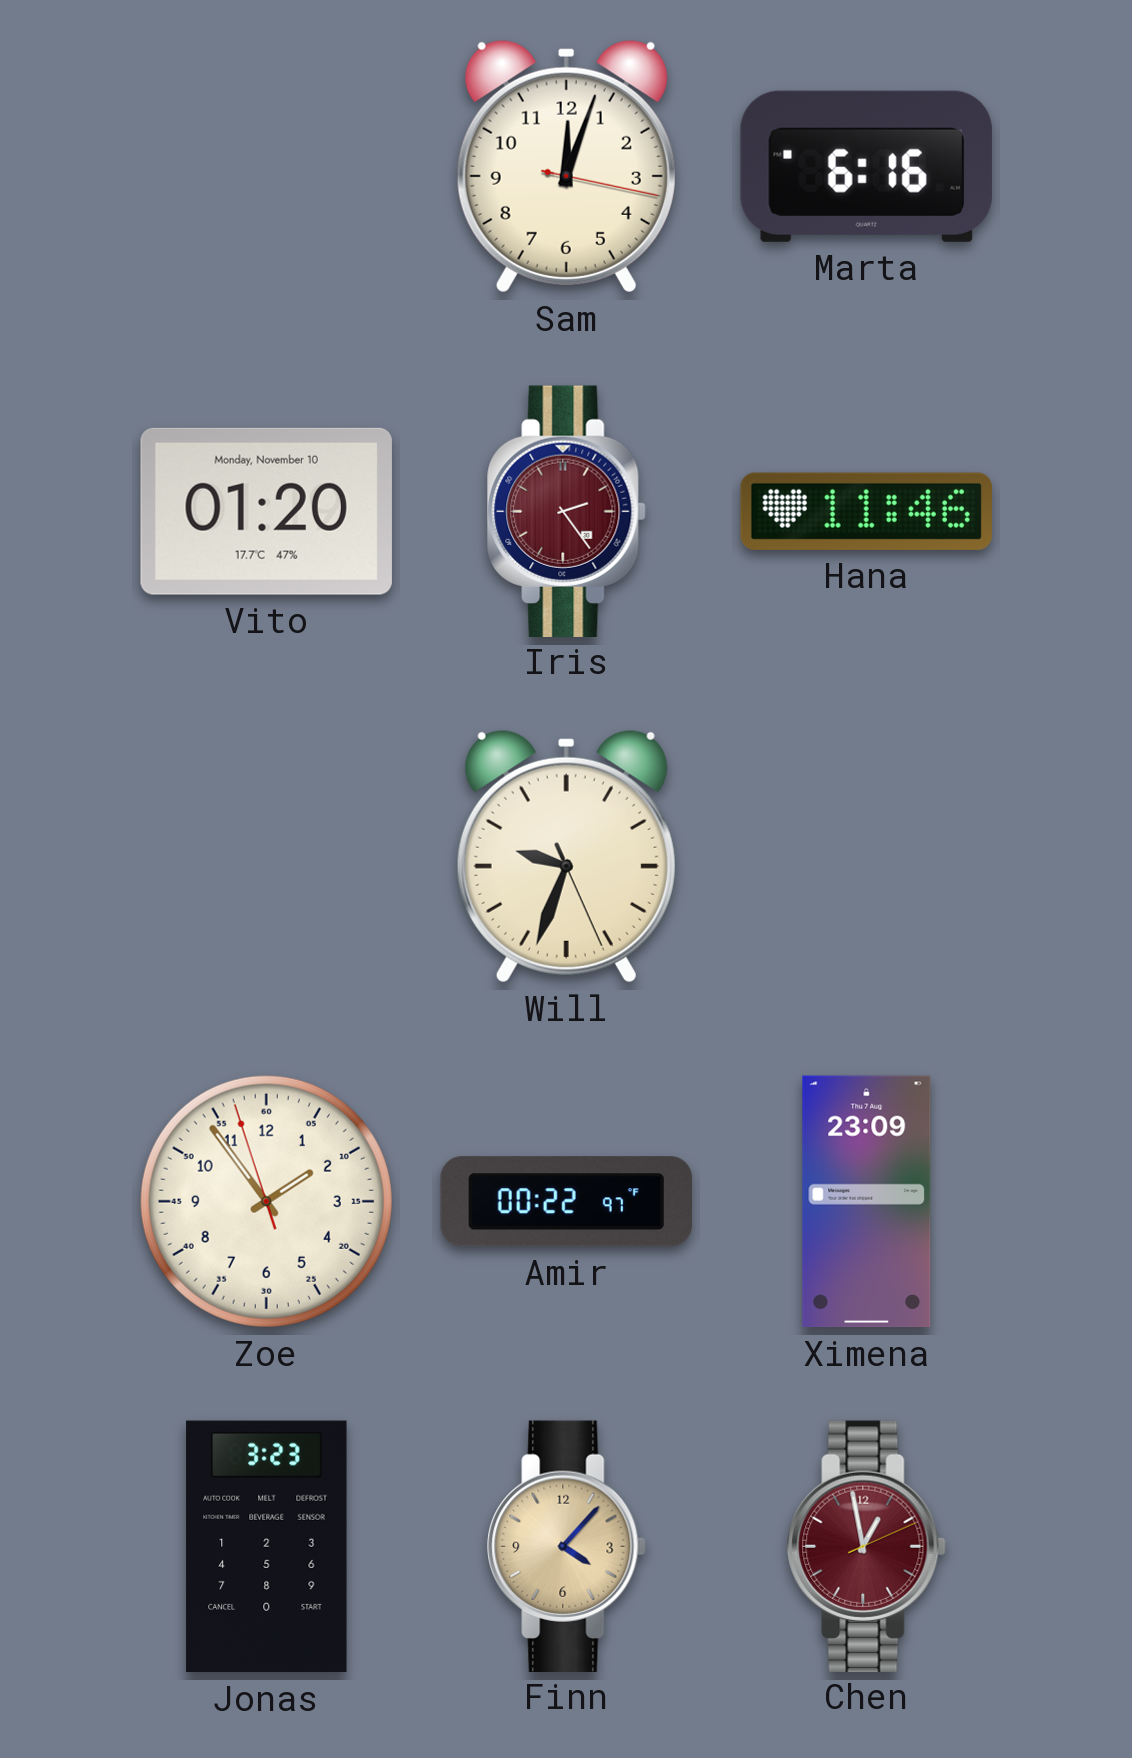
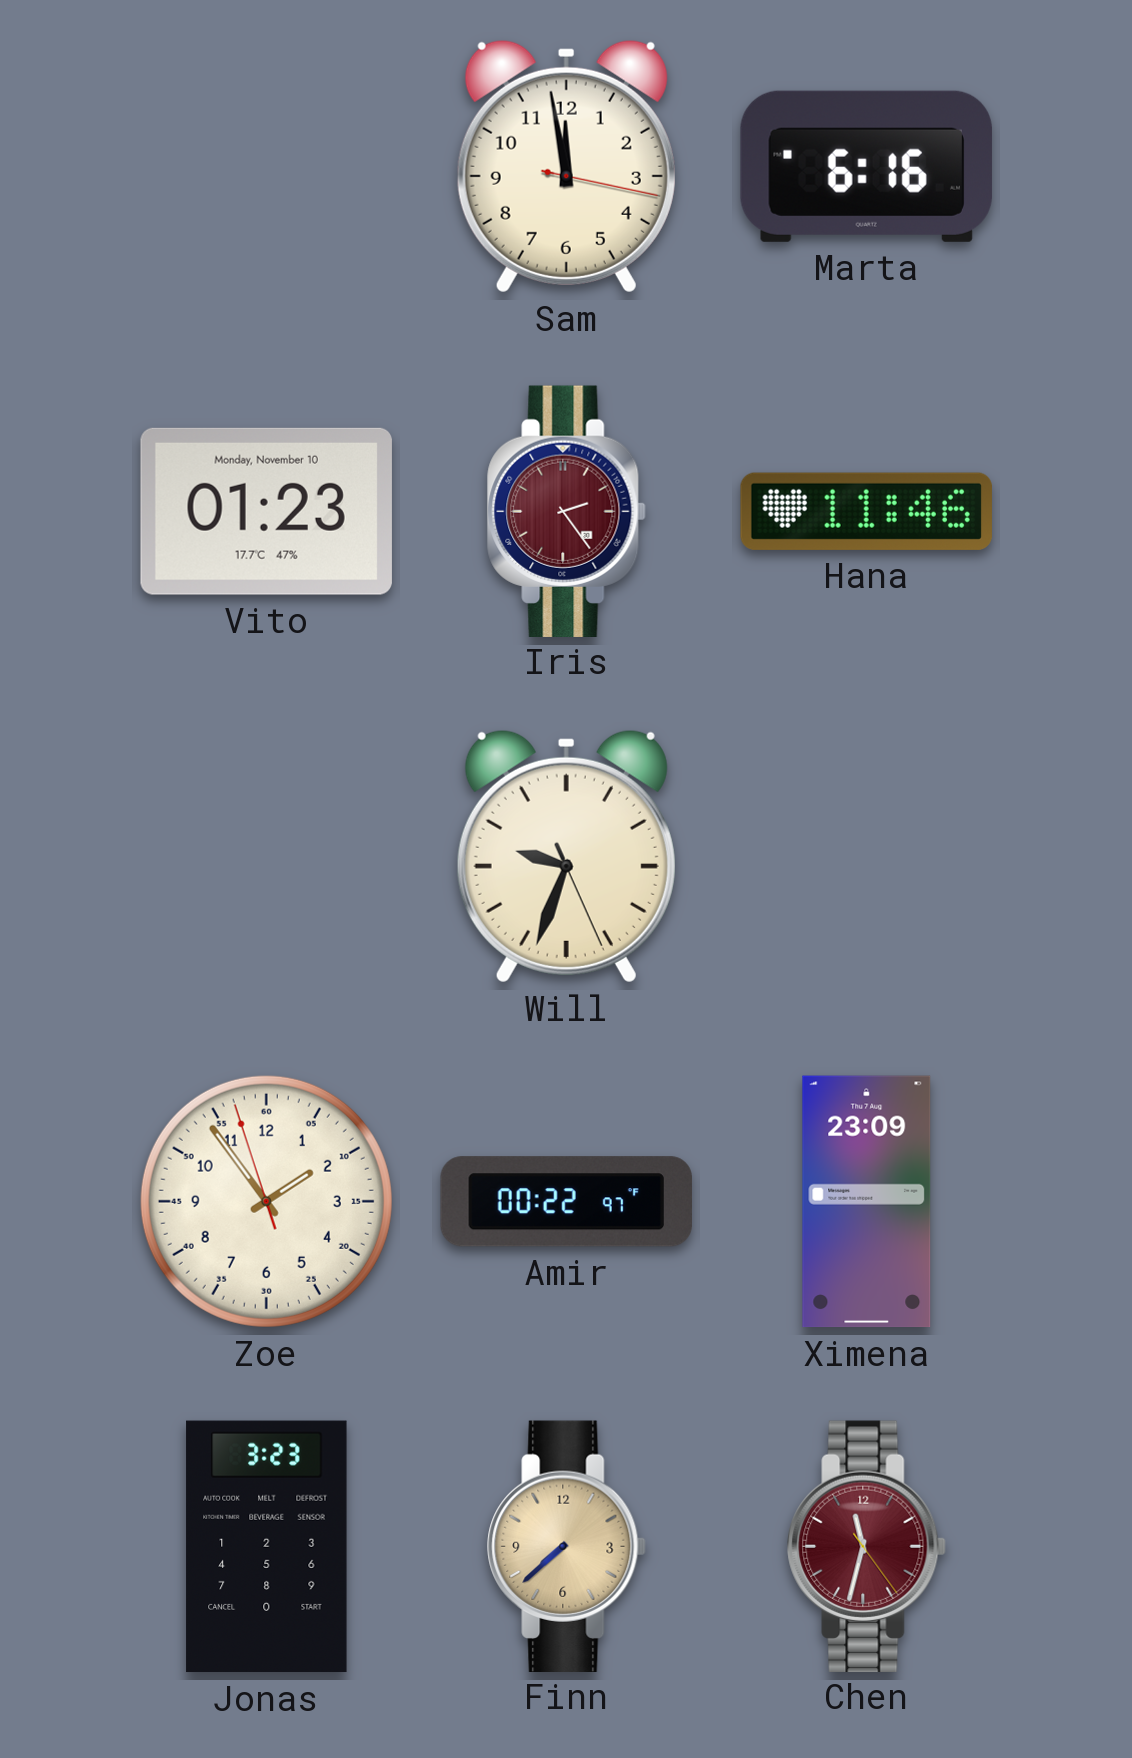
Sam: 12:03 -> 11:58
Vito: 01:20 -> 01:23
Finn: 4:07 -> 7:38
Chen: 12:58 -> 11:32
